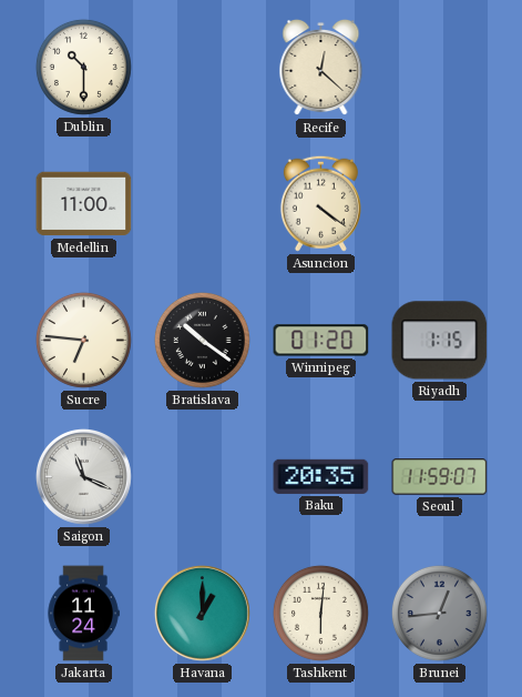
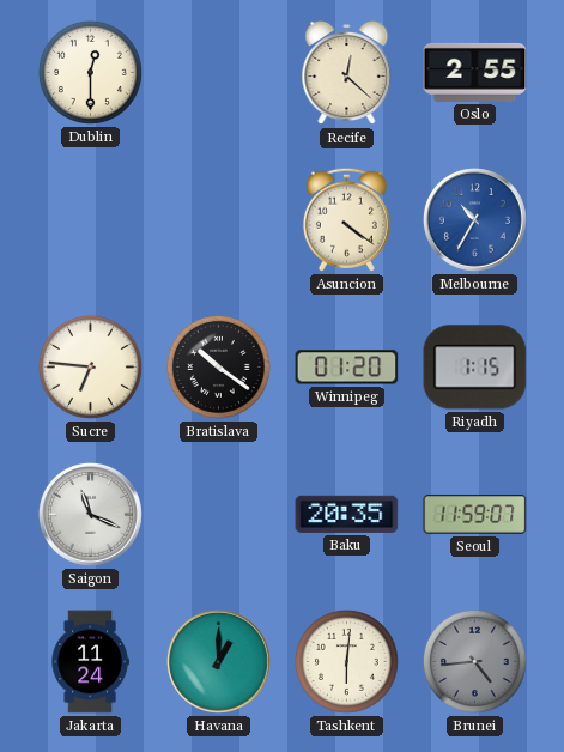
Dublin: 10:30 -> 12:30
Oslo: none -> 2:55
Medellin: 11:00 -> none
Melbourne: none -> 10:35
Brunei: 12:44 -> 4:44
